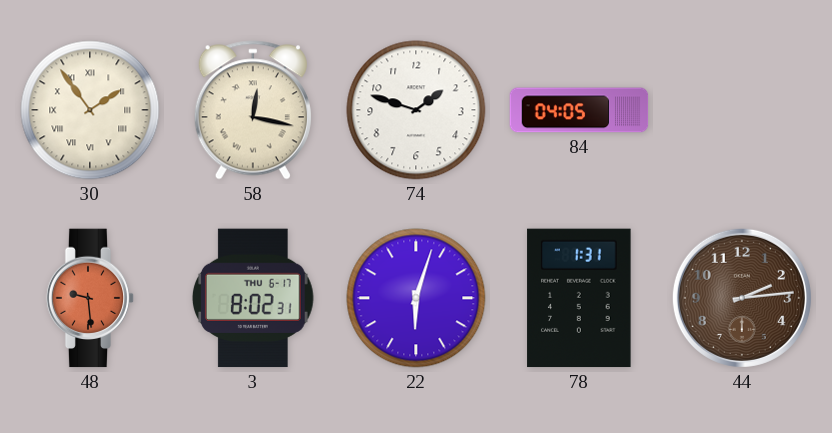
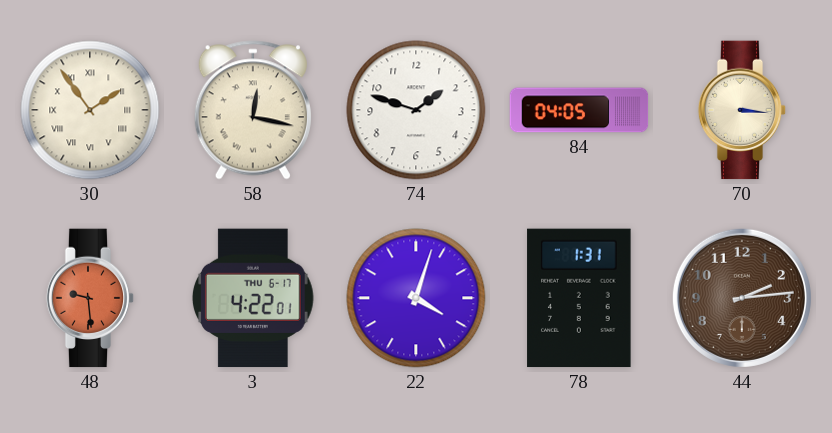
70: none -> 3:16
3: 8:02 -> 4:22
22: 6:03 -> 4:03
